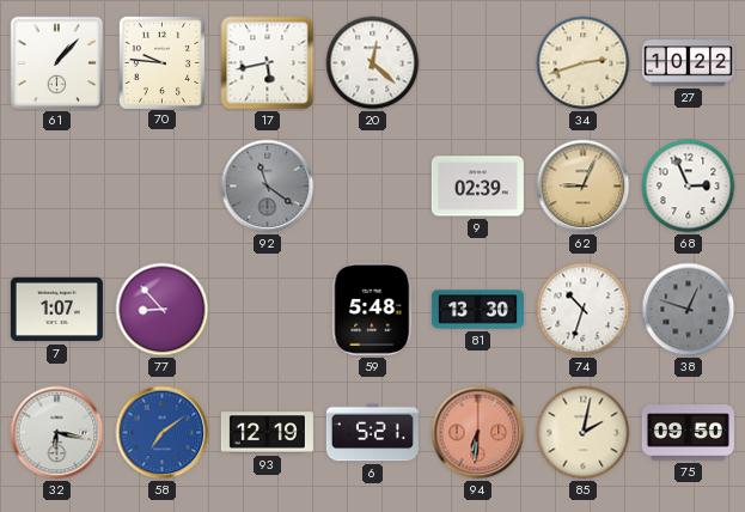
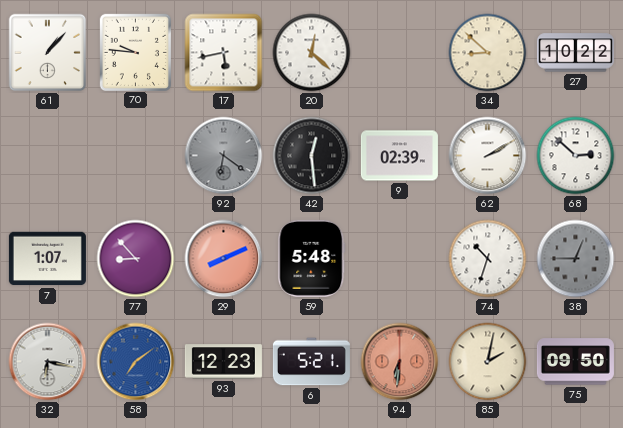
34: 2:42 -> 8:52
92: 11:21 -> 6:21
42: none -> 12:29
62: 9:04 -> 2:10
62 dial: champagne -> white
68: 2:56 -> 2:52
29: none -> 8:11
81: 13:30 -> none
38: 12:48 -> 12:45
93: 12:19 -> 12:23
